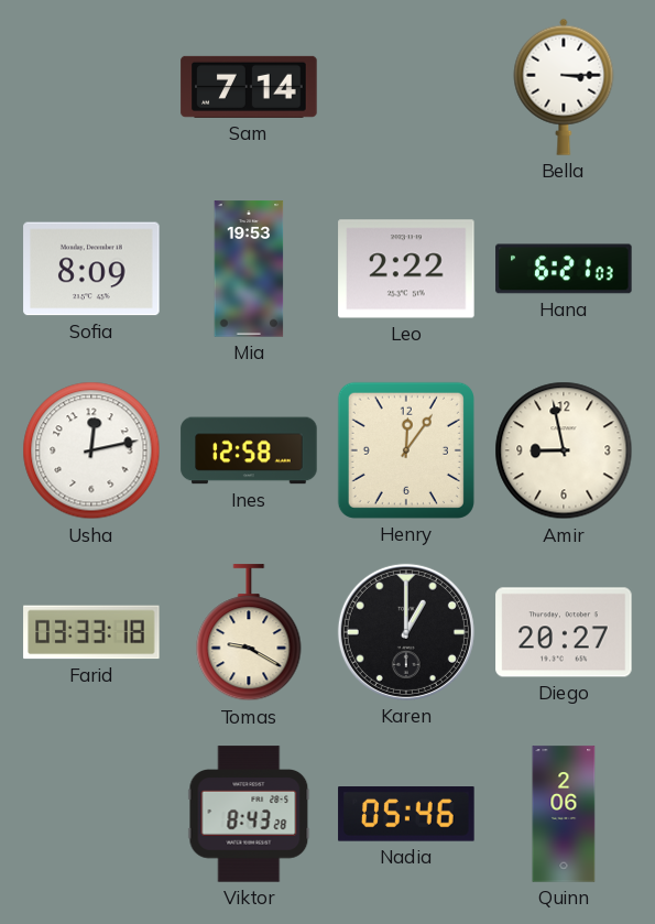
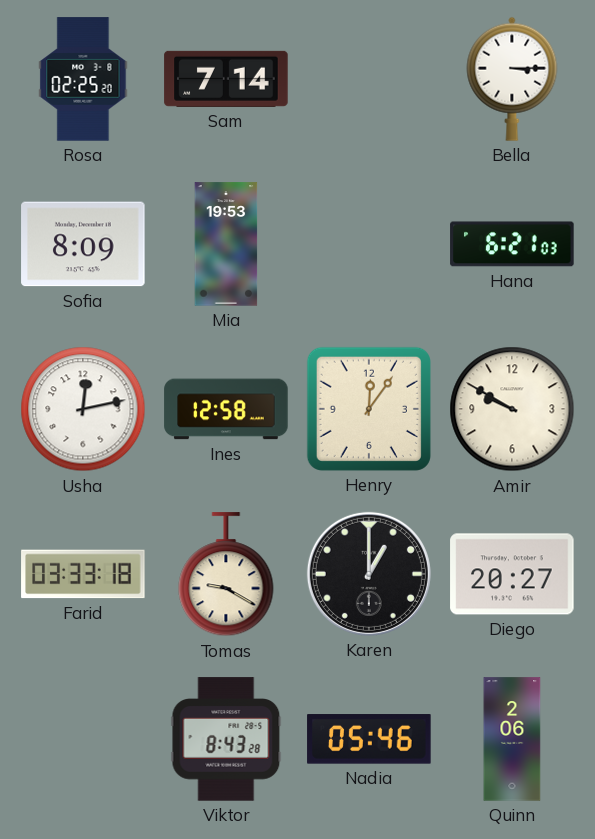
Rosa: none -> 02:25
Leo: 2:22 -> none
Amir: 8:58 -> 9:50
